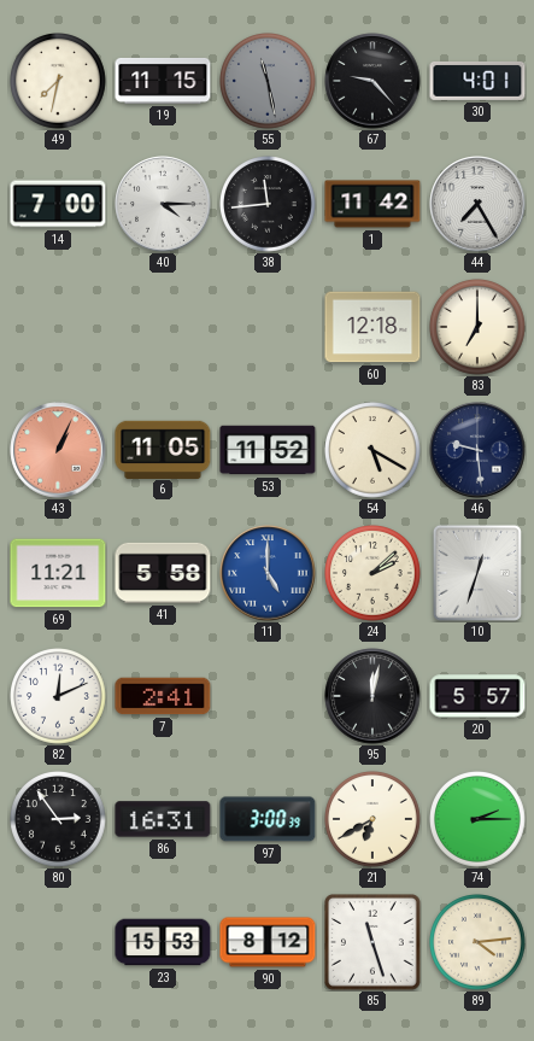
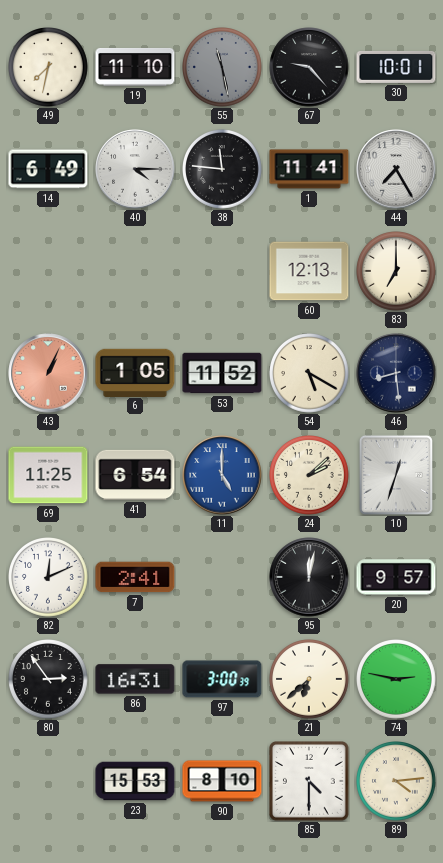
19: 11:15 -> 11:10
30: 4:01 -> 10:01
14: 7:00 -> 6:49
38: 11:44 -> 11:46
1: 11:42 -> 11:41
60: 12:18 -> 12:13
6: 11:05 -> 1:05
46: 9:29 -> 8:29
69: 11:21 -> 11:25
41: 5:58 -> 6:54
20: 5:57 -> 9:57
21: 6:40 -> 6:38
74: 2:15 -> 2:47
90: 8:12 -> 8:10
85: 11:27 -> 4:30
